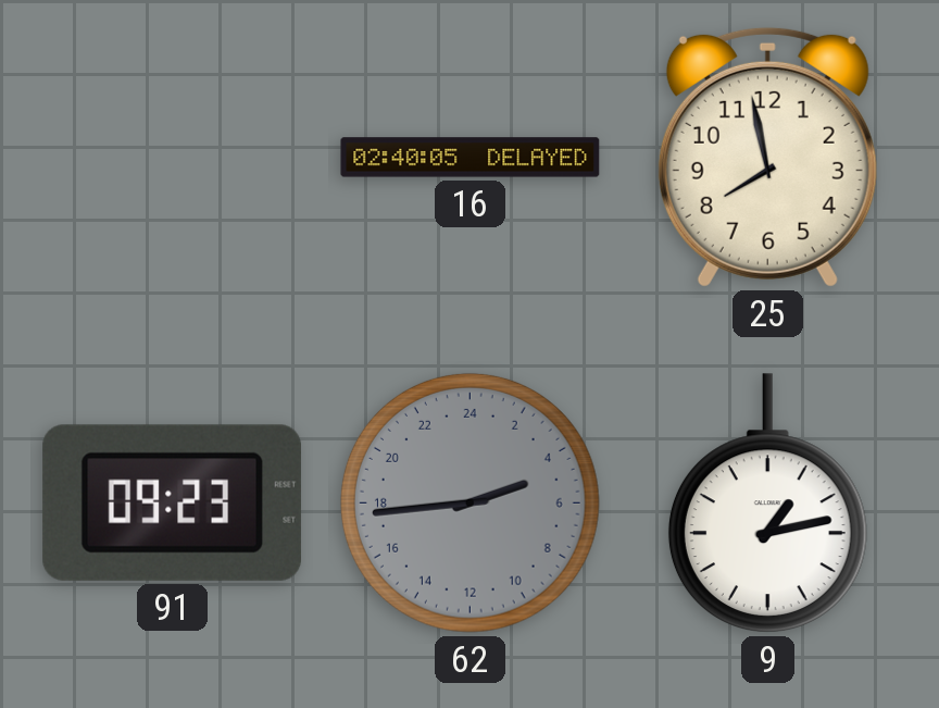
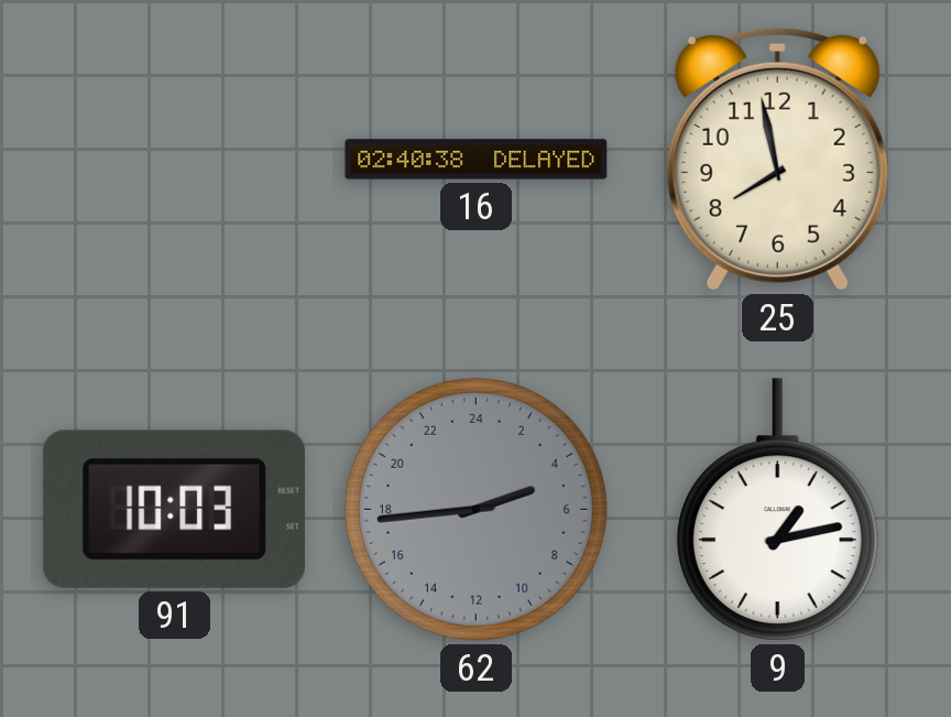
16: 02:40:05 -> 02:40:38
91: 09:23 -> 10:03
